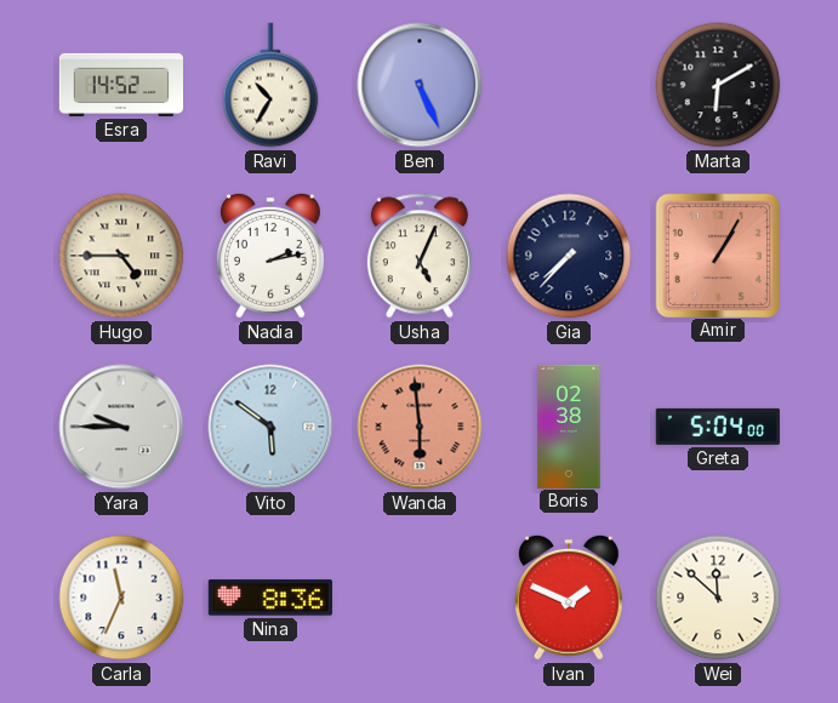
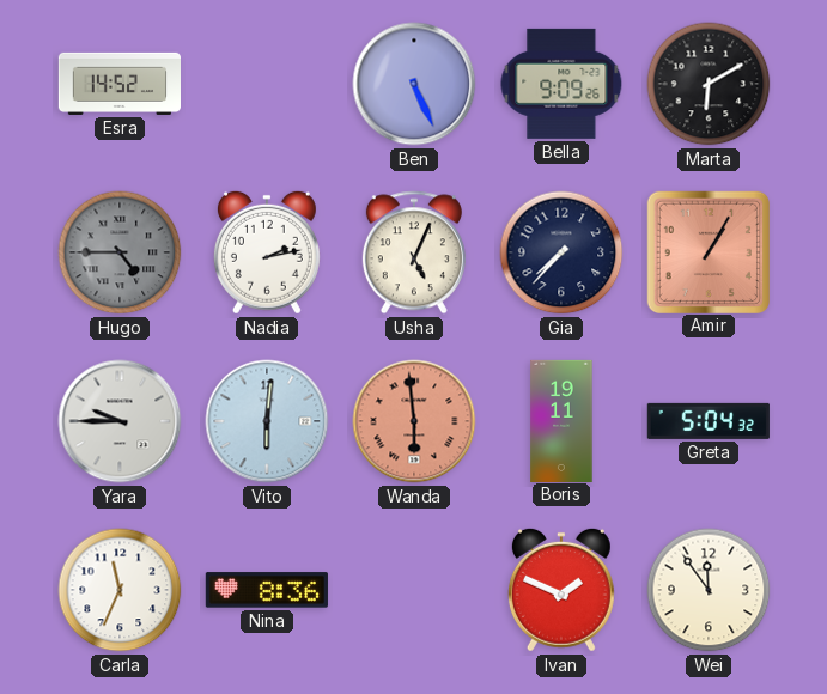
Ravi: 10:35 -> none
Bella: none -> 9:09
Hugo dial: cream -> grey
Vito: 5:51 -> 6:01
Boris: 02:38 -> 19:11
Greta: 5:04:00 -> 5:04:32
Wei: 11:52 -> 11:54
